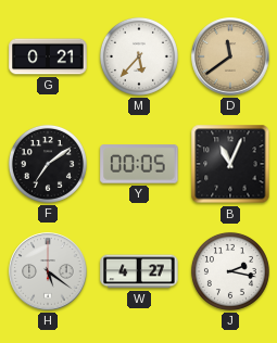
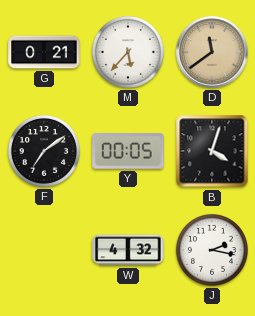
B: 11:04 -> 4:03
H: 5:21 -> none
W: 4:27 -> 4:32
